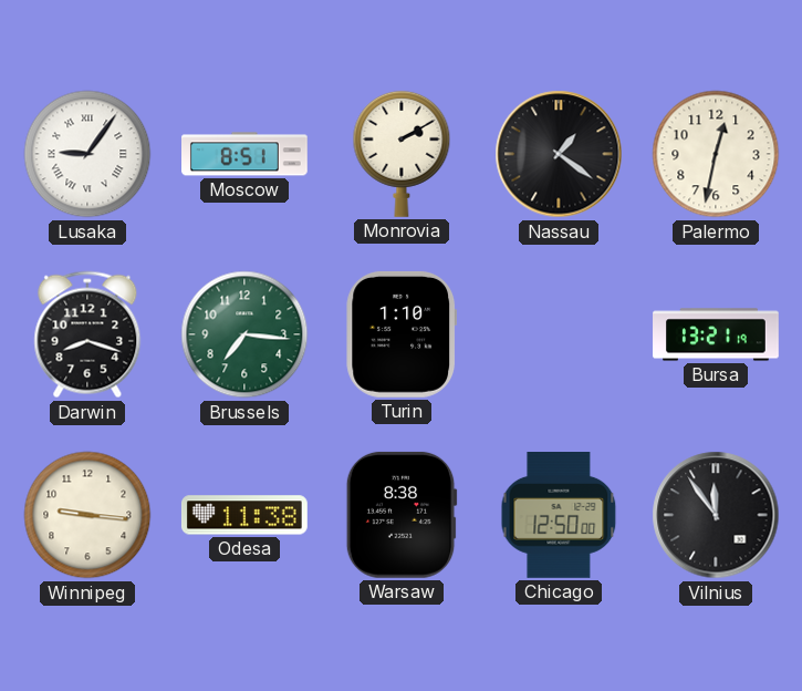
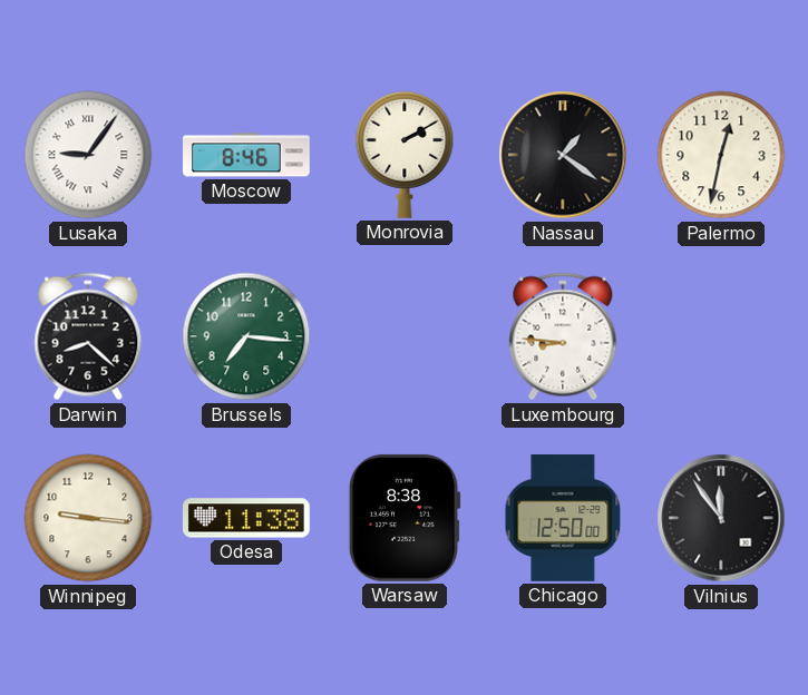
Moscow: 8:51 -> 8:46
Darwin: 8:18 -> 8:22
Turin: 1:10 -> none
Luxembourg: none -> 8:46
Bursa: 13:21 -> none
